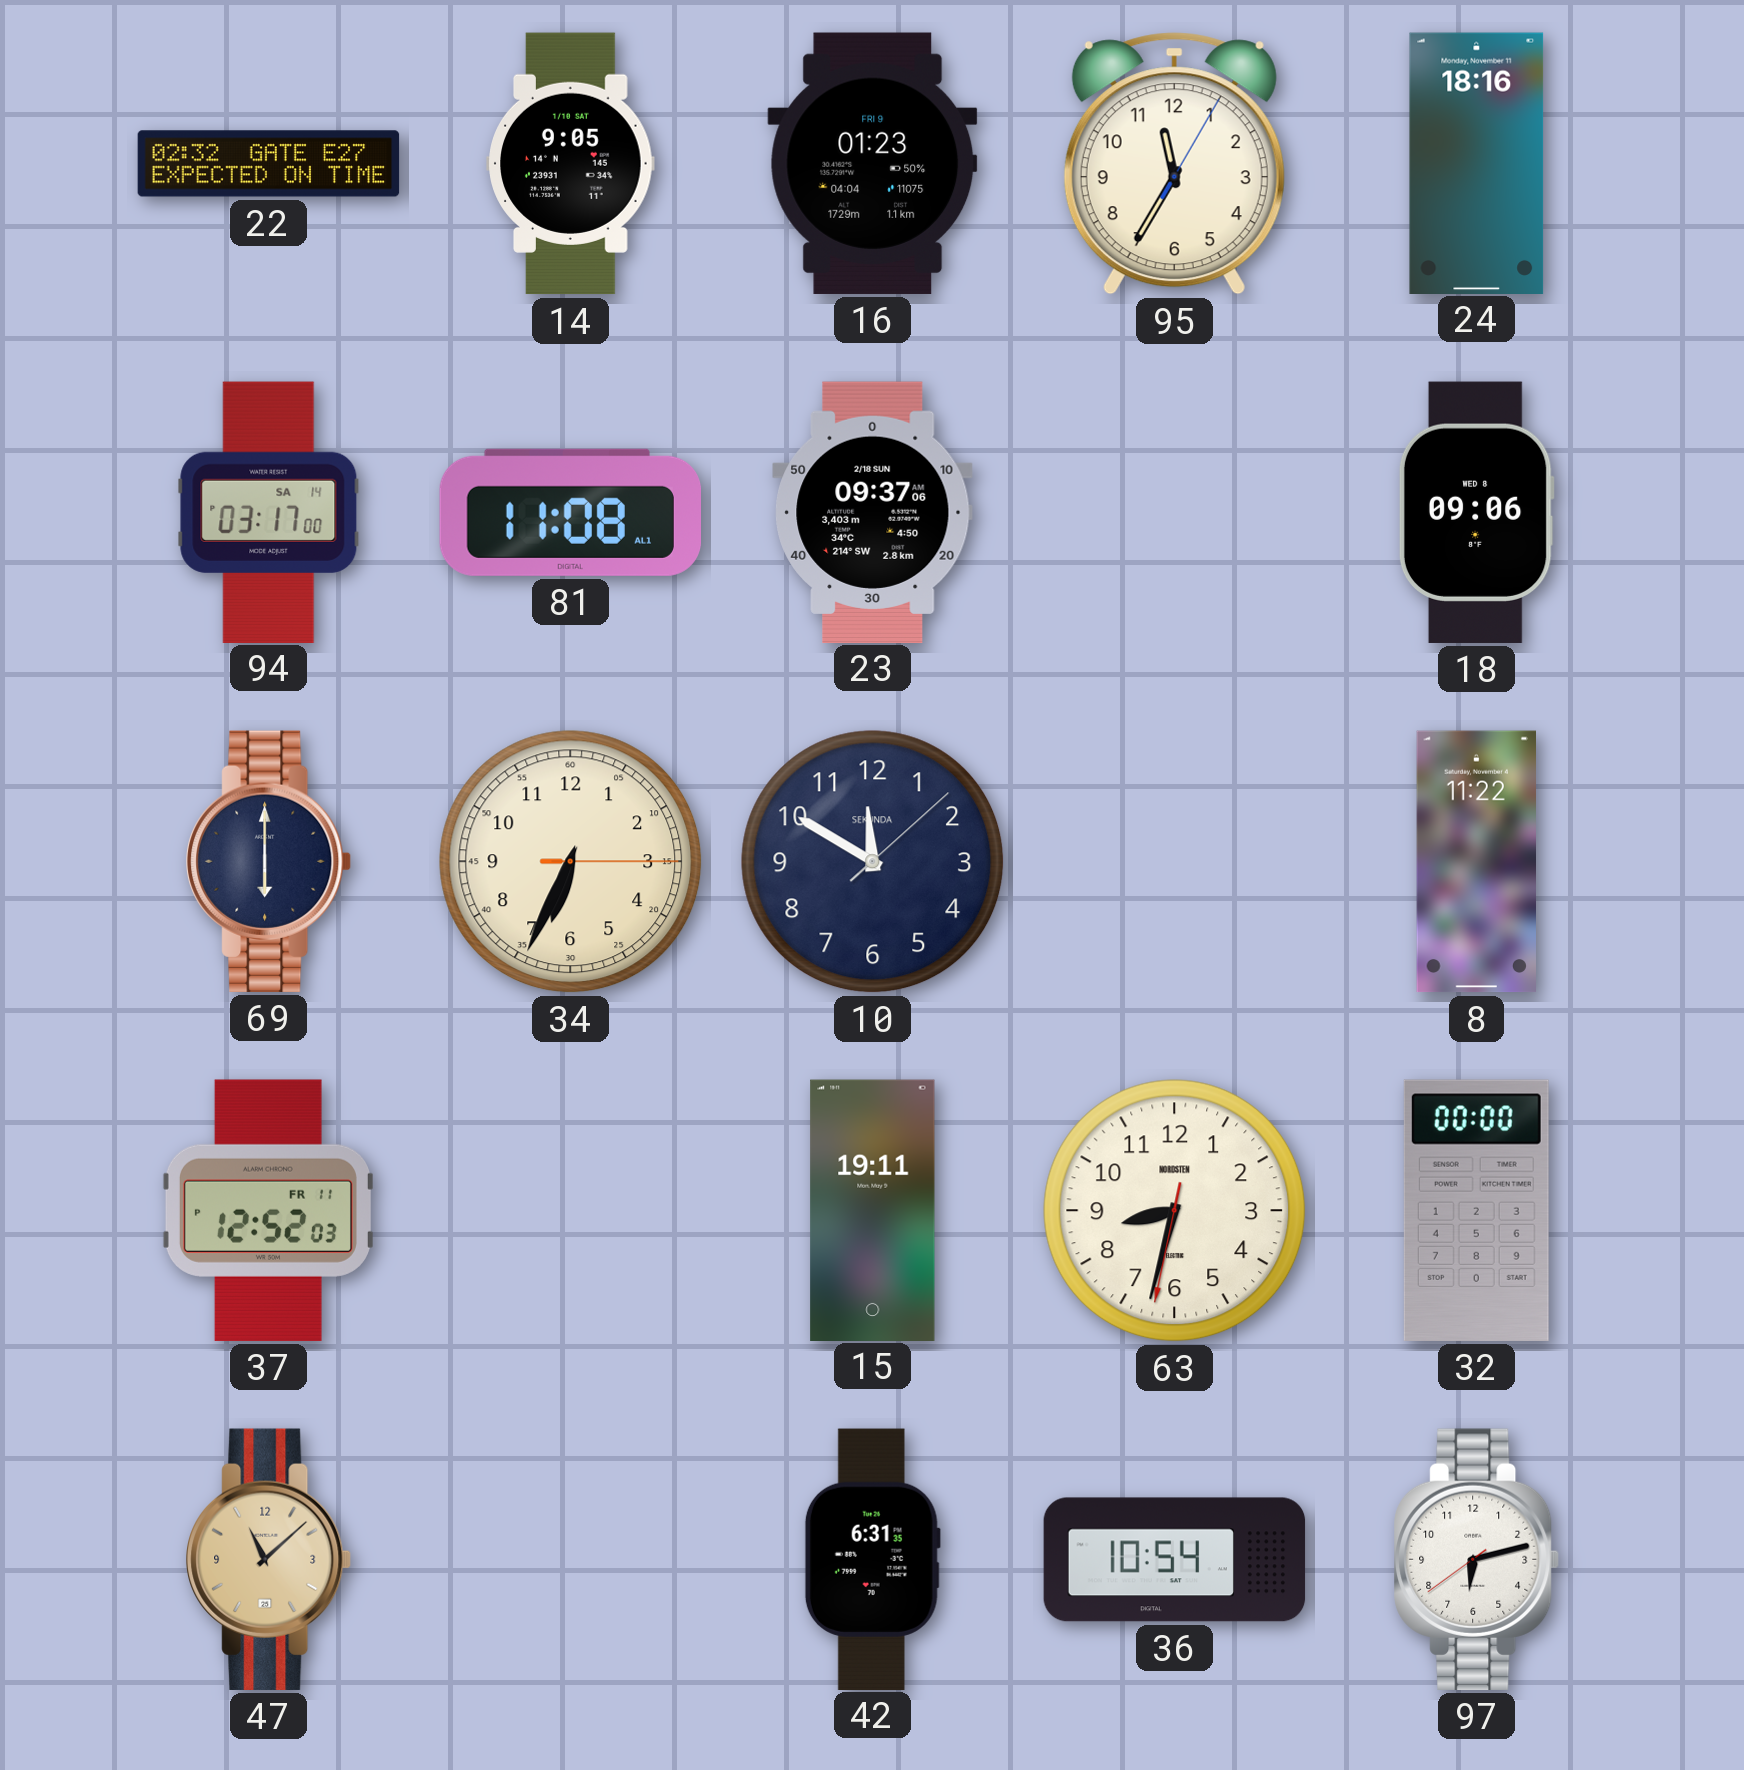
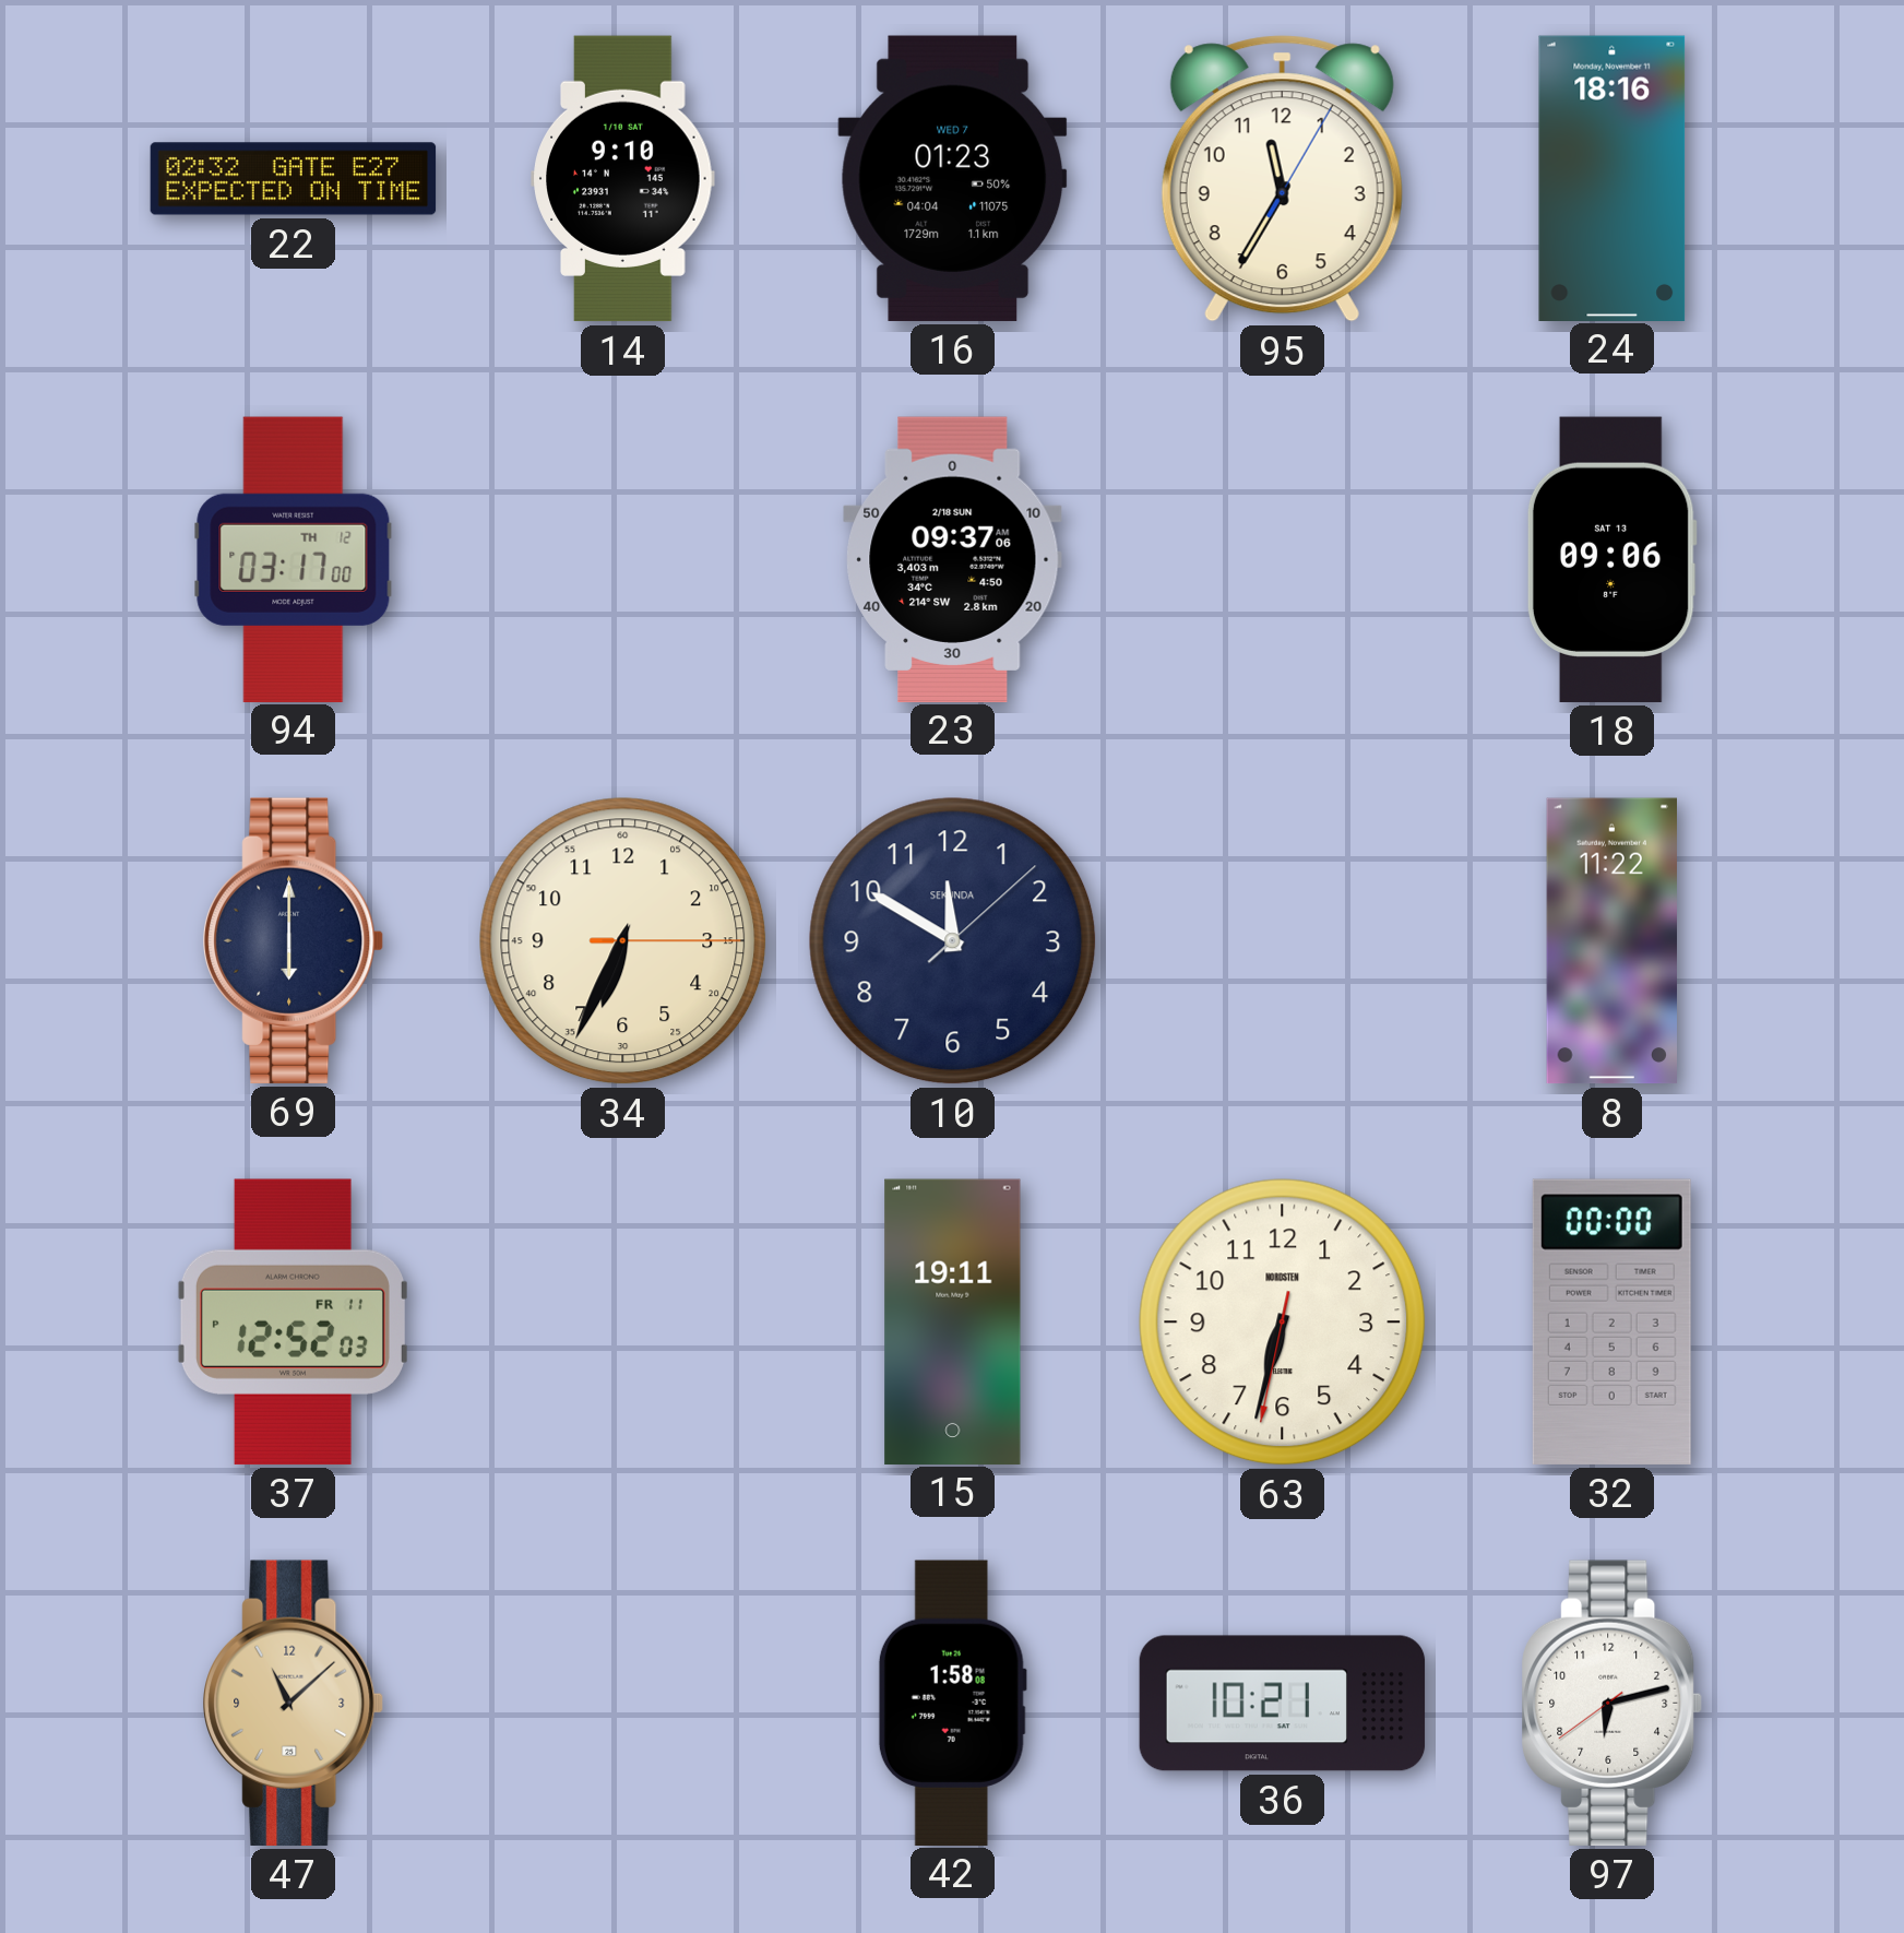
14: 9:05 -> 9:10
16 date: FRI 9 -> WED 7
94 date: SA 14 -> TH 12
81: 11:08 -> none
18 date: WED 8 -> SAT 13
63: 8:32 -> 6:32
42: 6:31 -> 1:58
36: 10:54 -> 10:21
